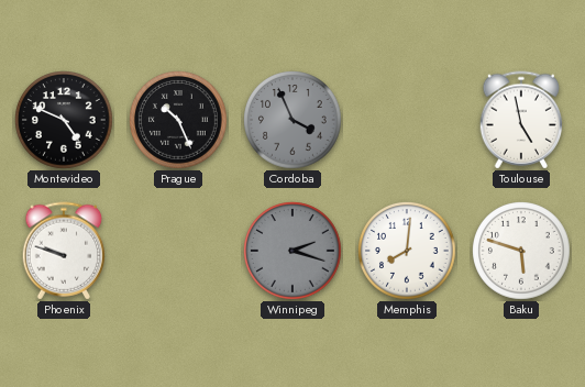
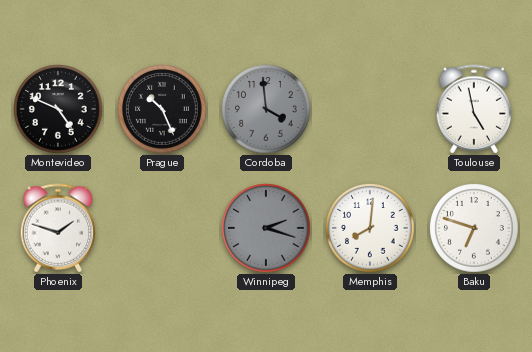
Cordoba: 3:56 -> 3:59
Phoenix: 9:48 -> 1:48
Baku: 5:48 -> 6:48
